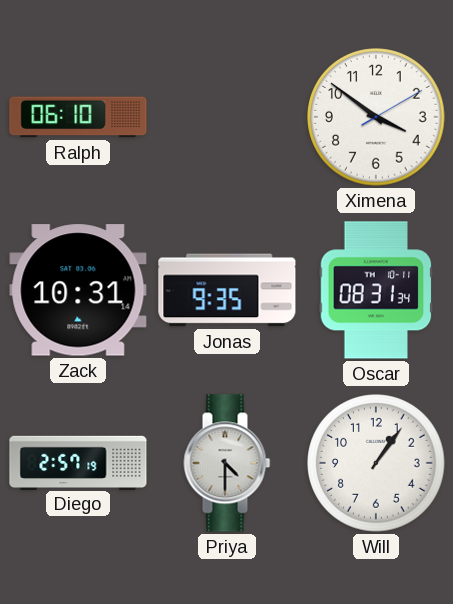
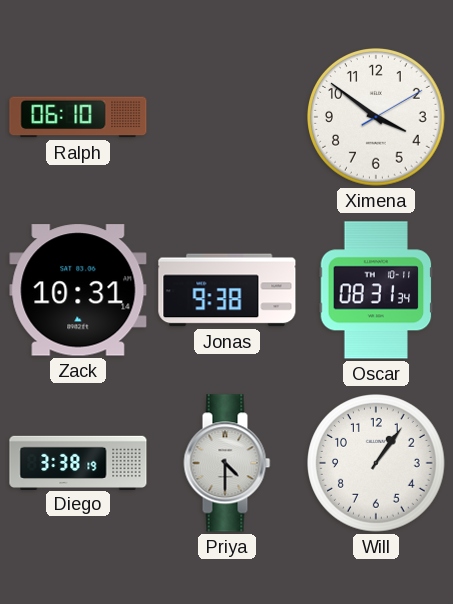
Jonas: 9:35 -> 9:38
Diego: 2:57 -> 3:38
